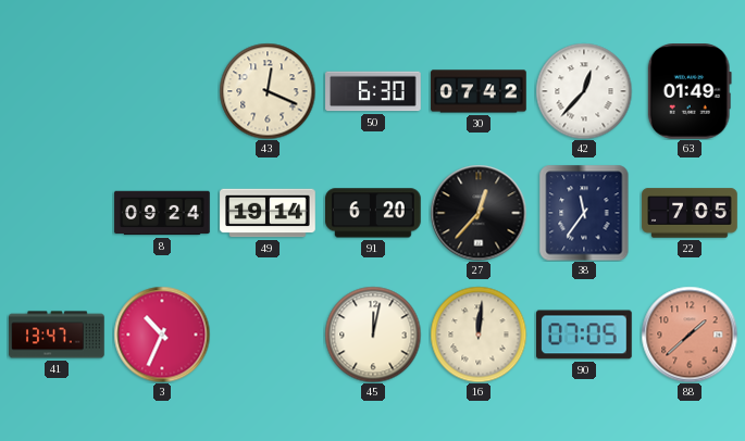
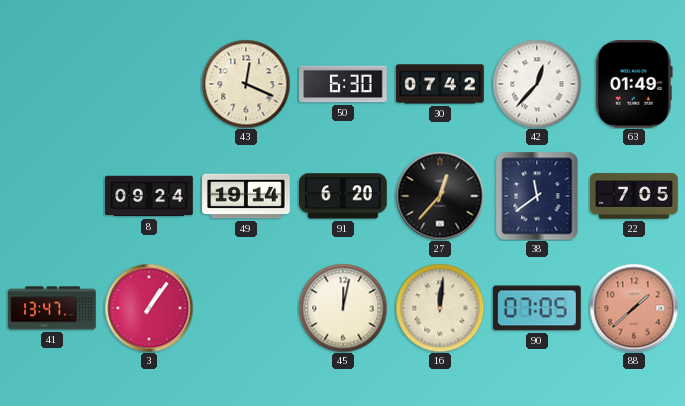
38: 11:36 -> 11:39
3: 10:34 -> 1:06
